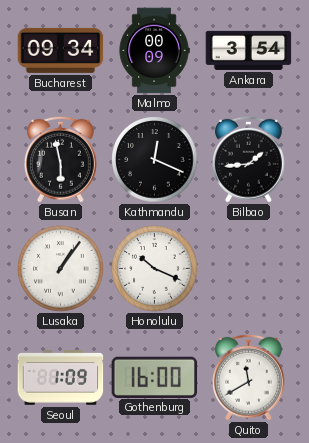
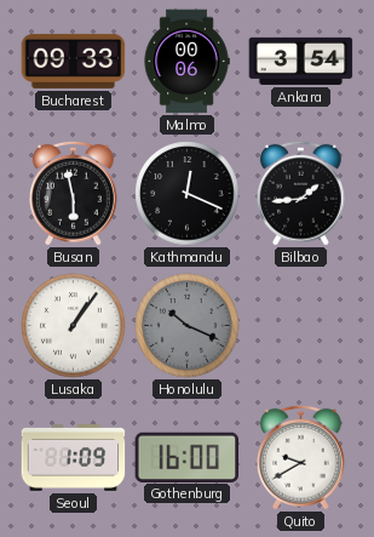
Bucharest: 09:34 -> 09:33
Malmo: 00:09 -> 00:06
Honolulu dial: white -> grey
Quito: 11:40 -> 9:40
